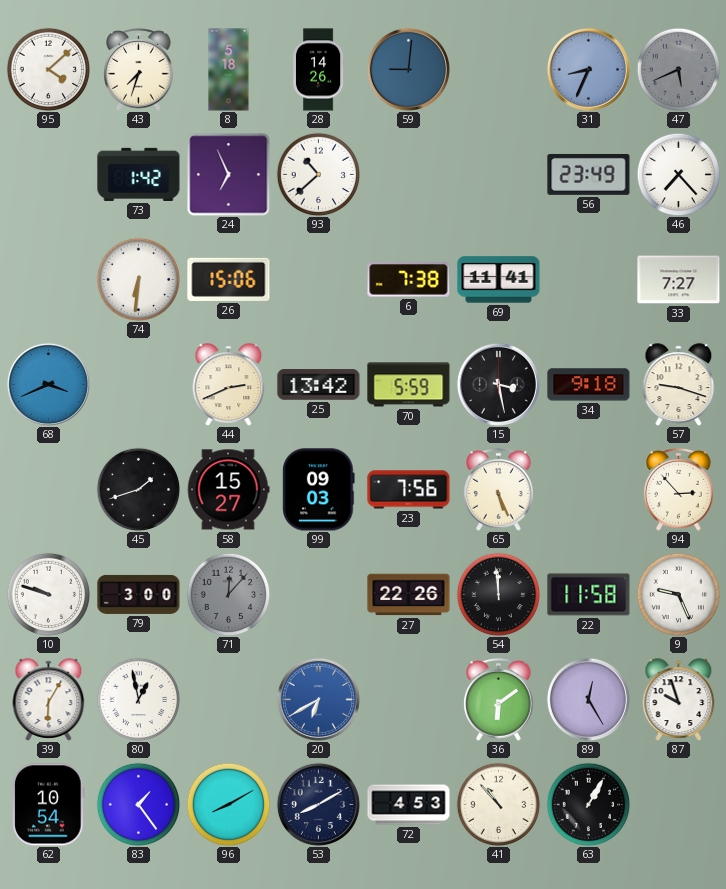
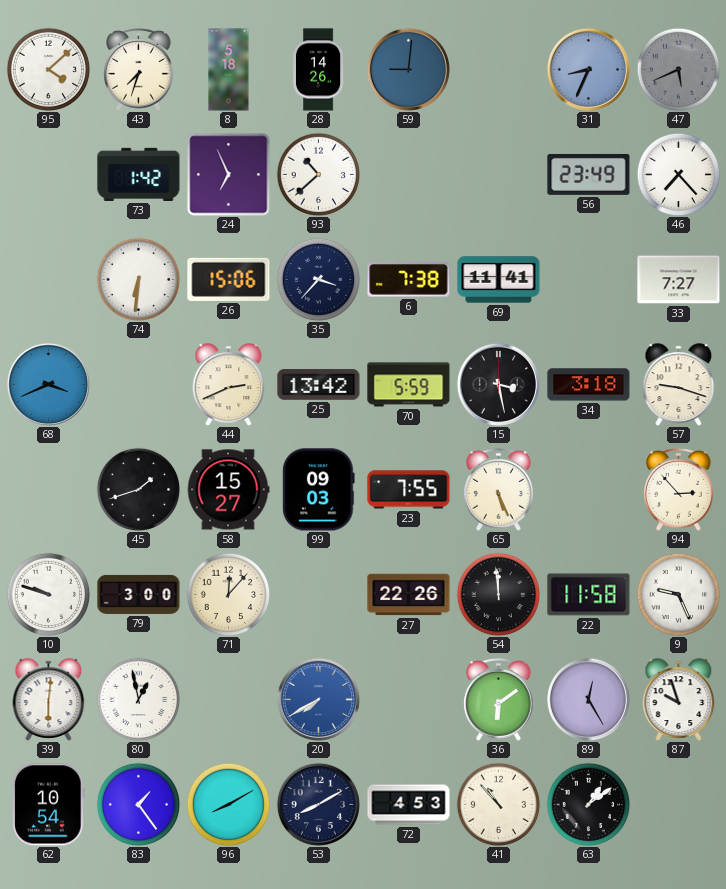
35: none -> 3:37
34: 9:18 -> 3:18
23: 7:56 -> 7:55
71 dial: grey -> cream
39: 6:05 -> 6:01
20: 6:40 -> 7:40
63: 1:05 -> 1:09
